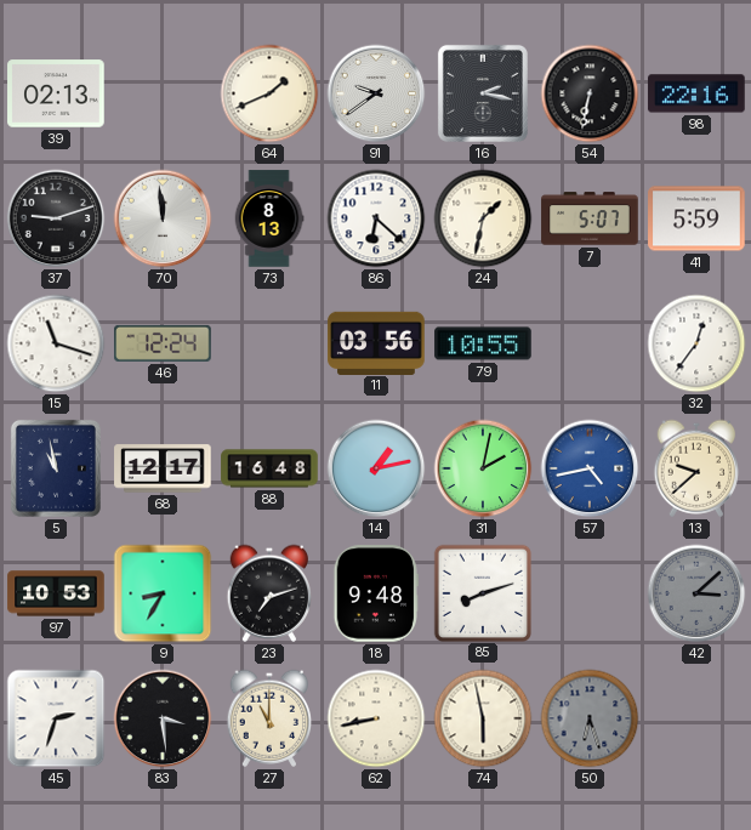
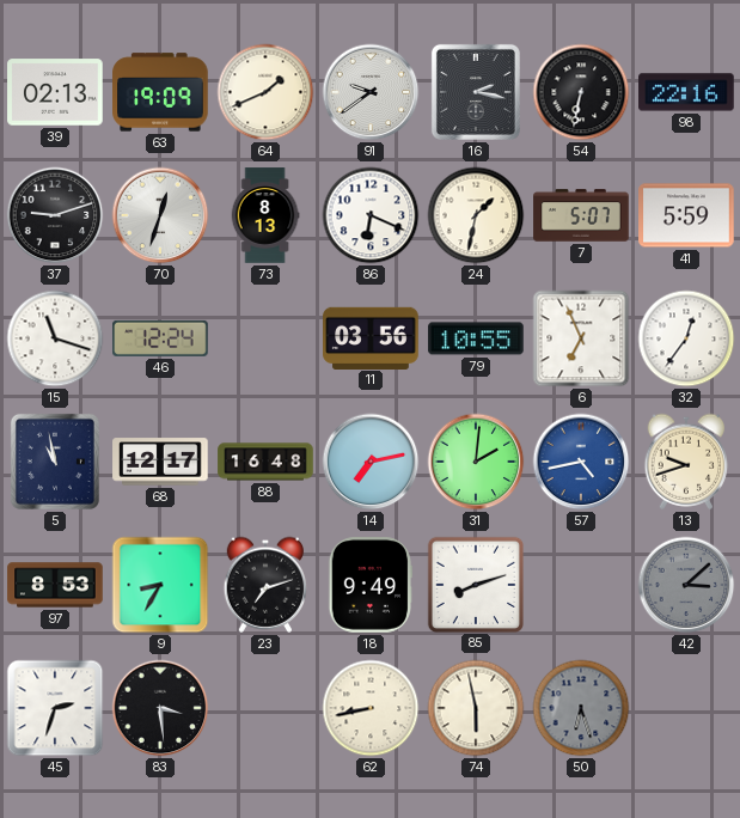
63: none -> 19:09
70: 11:59 -> 12:33
86: 6:22 -> 6:19
6: none -> 6:56
14: 1:13 -> 7:13
31: 2:02 -> 2:01
13: 9:38 -> 9:42
97: 10:53 -> 8:53
18: 9:48 -> 9:49
27: 11:00 -> none
